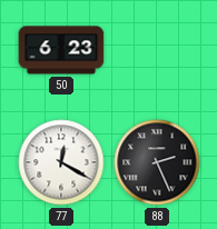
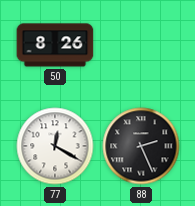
50: 6:23 -> 8:26
